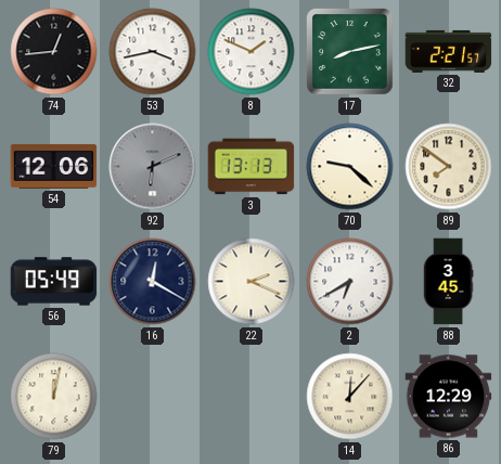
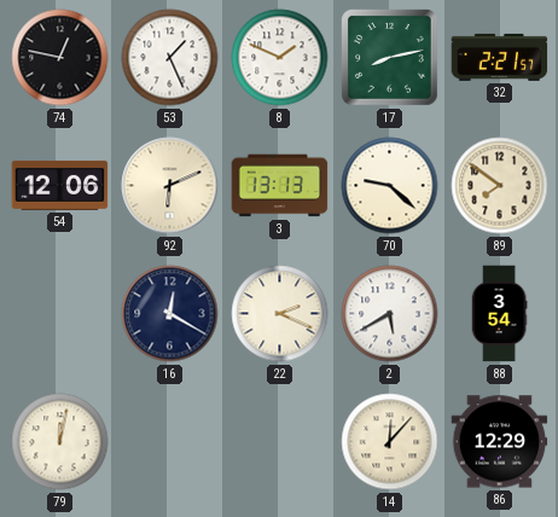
74: 12:44 -> 12:47
53: 3:43 -> 1:26
92 dial: grey -> cream
56: 05:49 -> none
2: 6:40 -> 5:40
88: 3:45 -> 3:54
